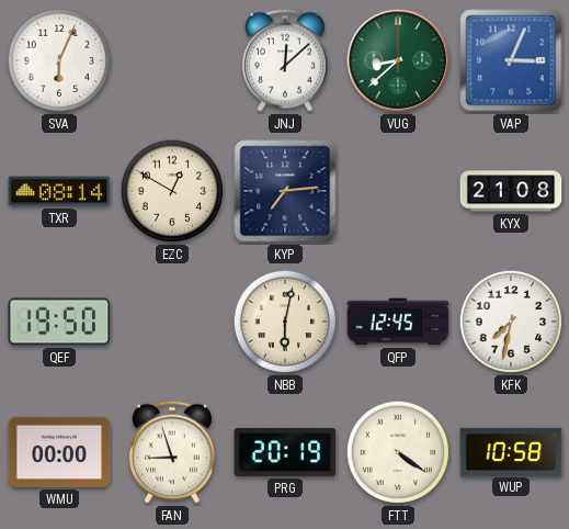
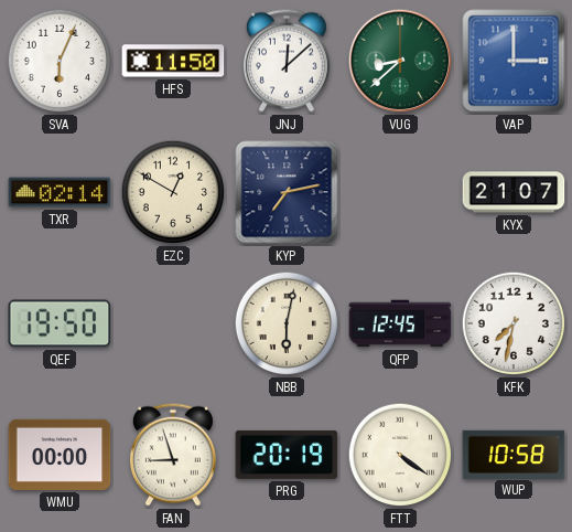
HFS: none -> 11:50
VAP: 3:04 -> 3:00
TXR: 08:14 -> 02:14
KYP: 7:14 -> 7:13
KYX: 21:08 -> 21:07
